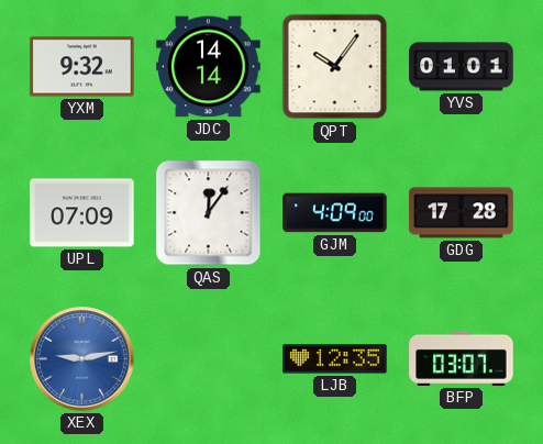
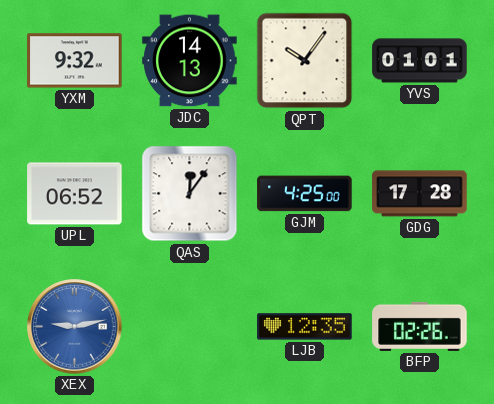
JDC: 14:14 -> 14:13
UPL: 07:09 -> 06:52
GJM: 4:09 -> 4:25
BFP: 03:07 -> 02:26
